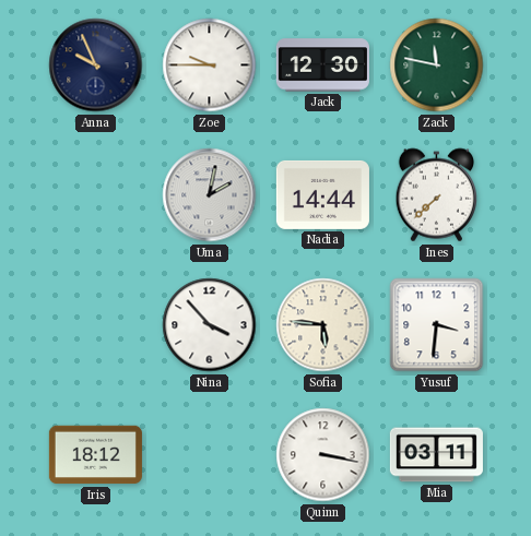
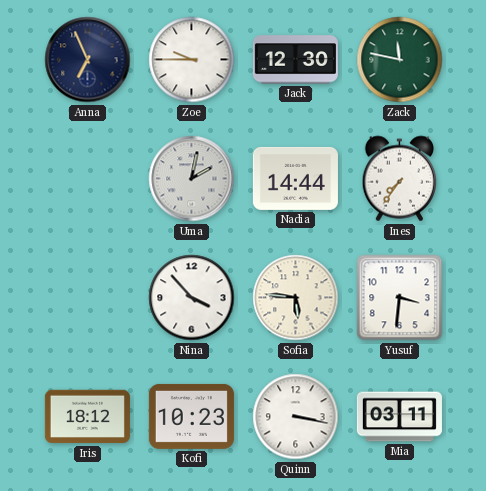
Anna: 9:56 -> 6:56
Ines: 7:38 -> 7:36
Kofi: none -> 10:23
